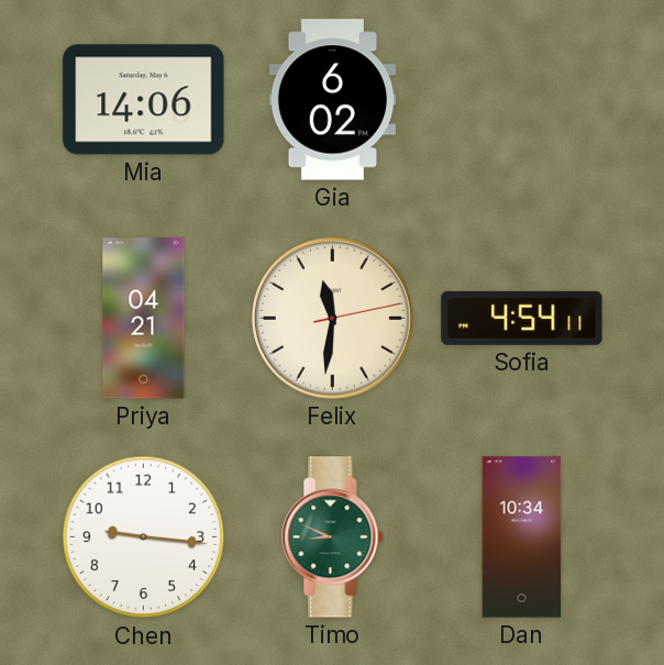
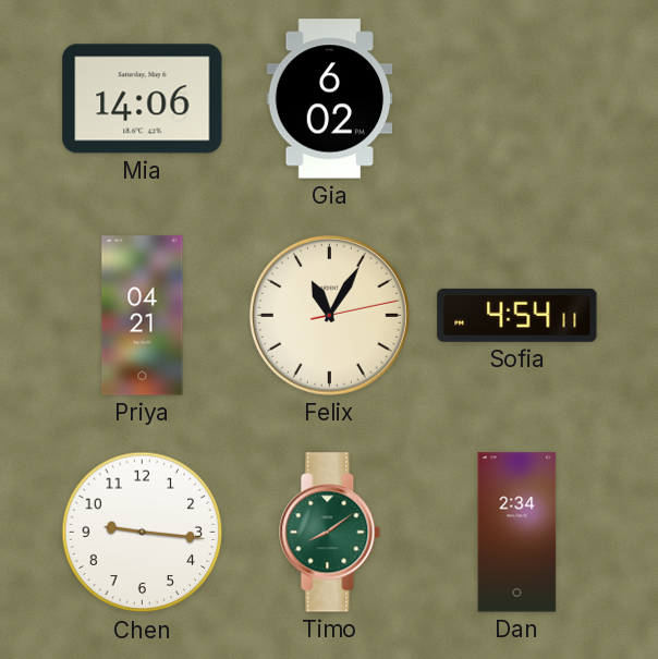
Felix: 11:31 -> 11:05
Timo: 8:49 -> 8:09
Dan: 10:34 -> 2:34
